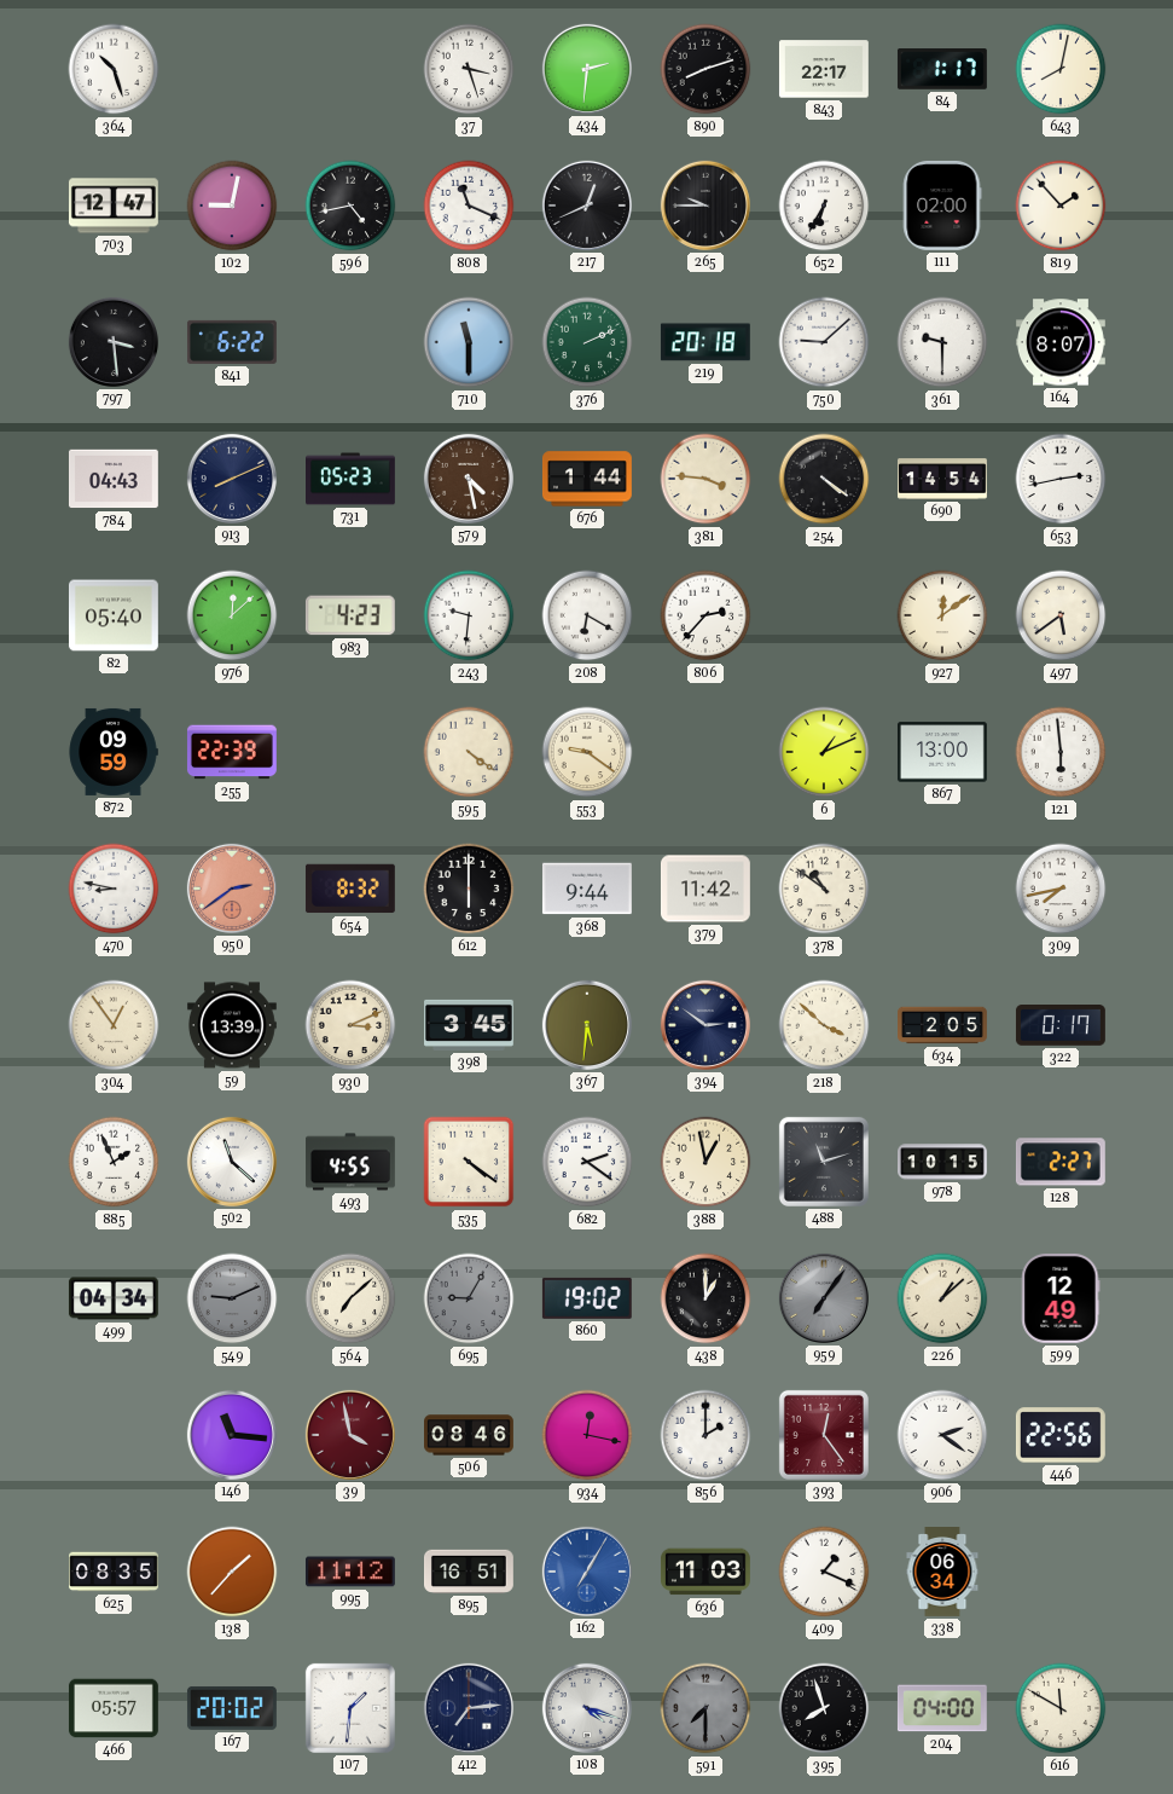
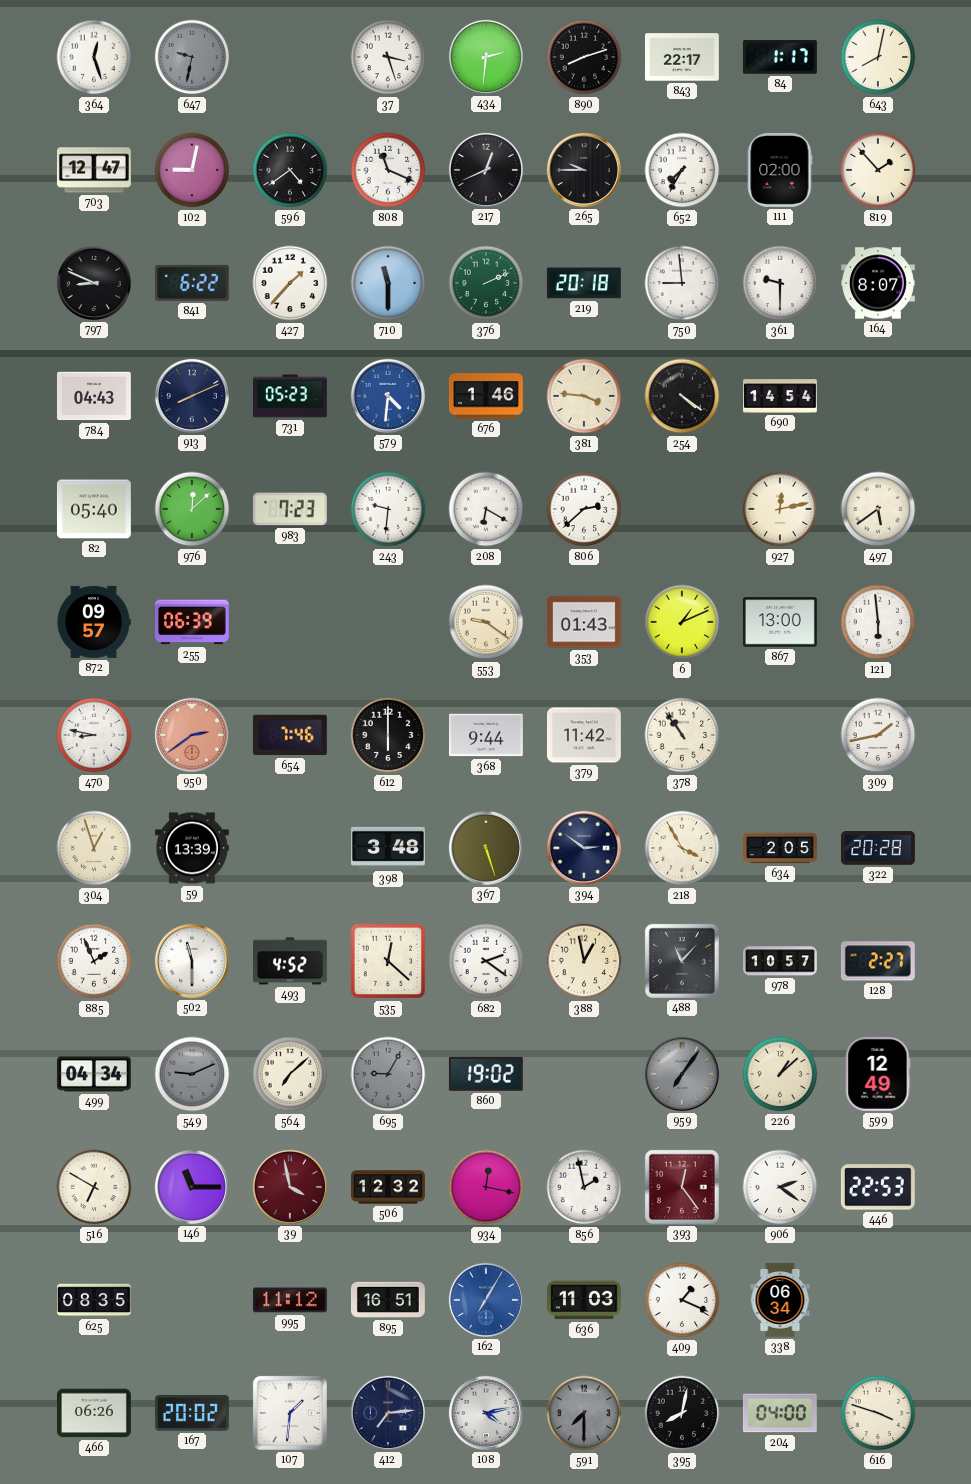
364: 10:27 -> 12:27
647: none -> 9:32
596: 4:43 -> 4:39
652: 6:35 -> 7:35
797: 3:29 -> 8:49
427: none -> 1:37
750: 9:08 -> 8:59
579: 4:28 -> 4:31
579 dial: brown -> blue
676: 1:44 -> 1:46
653: 2:43 -> none
983: 4:23 -> 7:23
806: 2:37 -> 2:38
927: 12:09 -> 12:13
872: 09:59 -> 09:57
255: 22:39 -> 06:39
595: 4:21 -> none
353: none -> 01:43
654: 8:32 -> 7:46
378: 10:51 -> 10:54
309: 7:43 -> 1:43
304: 12:54 -> 12:57
930: 3:11 -> none
398: 3:45 -> 3:48
367: 5:31 -> 5:27
218: 3:52 -> 3:55
322: 0:17 -> 20:28
502: 11:22 -> 11:30
493: 4:55 -> 4:52
535: 4:21 -> 12:22
488: 11:12 -> 11:07
978: 10:15 -> 10:57
438: 1:00 -> none
516: none -> 6:50
146: 11:16 -> 11:15
506: 08:46 -> 12:32
856: 2:00 -> 1:58
446: 22:56 -> 22:53
138: 1:37 -> none
466: 05:57 -> 06:26
108: 4:18 -> 4:13
395: 7:57 -> 8:02
616: 11:50 -> 3:48
